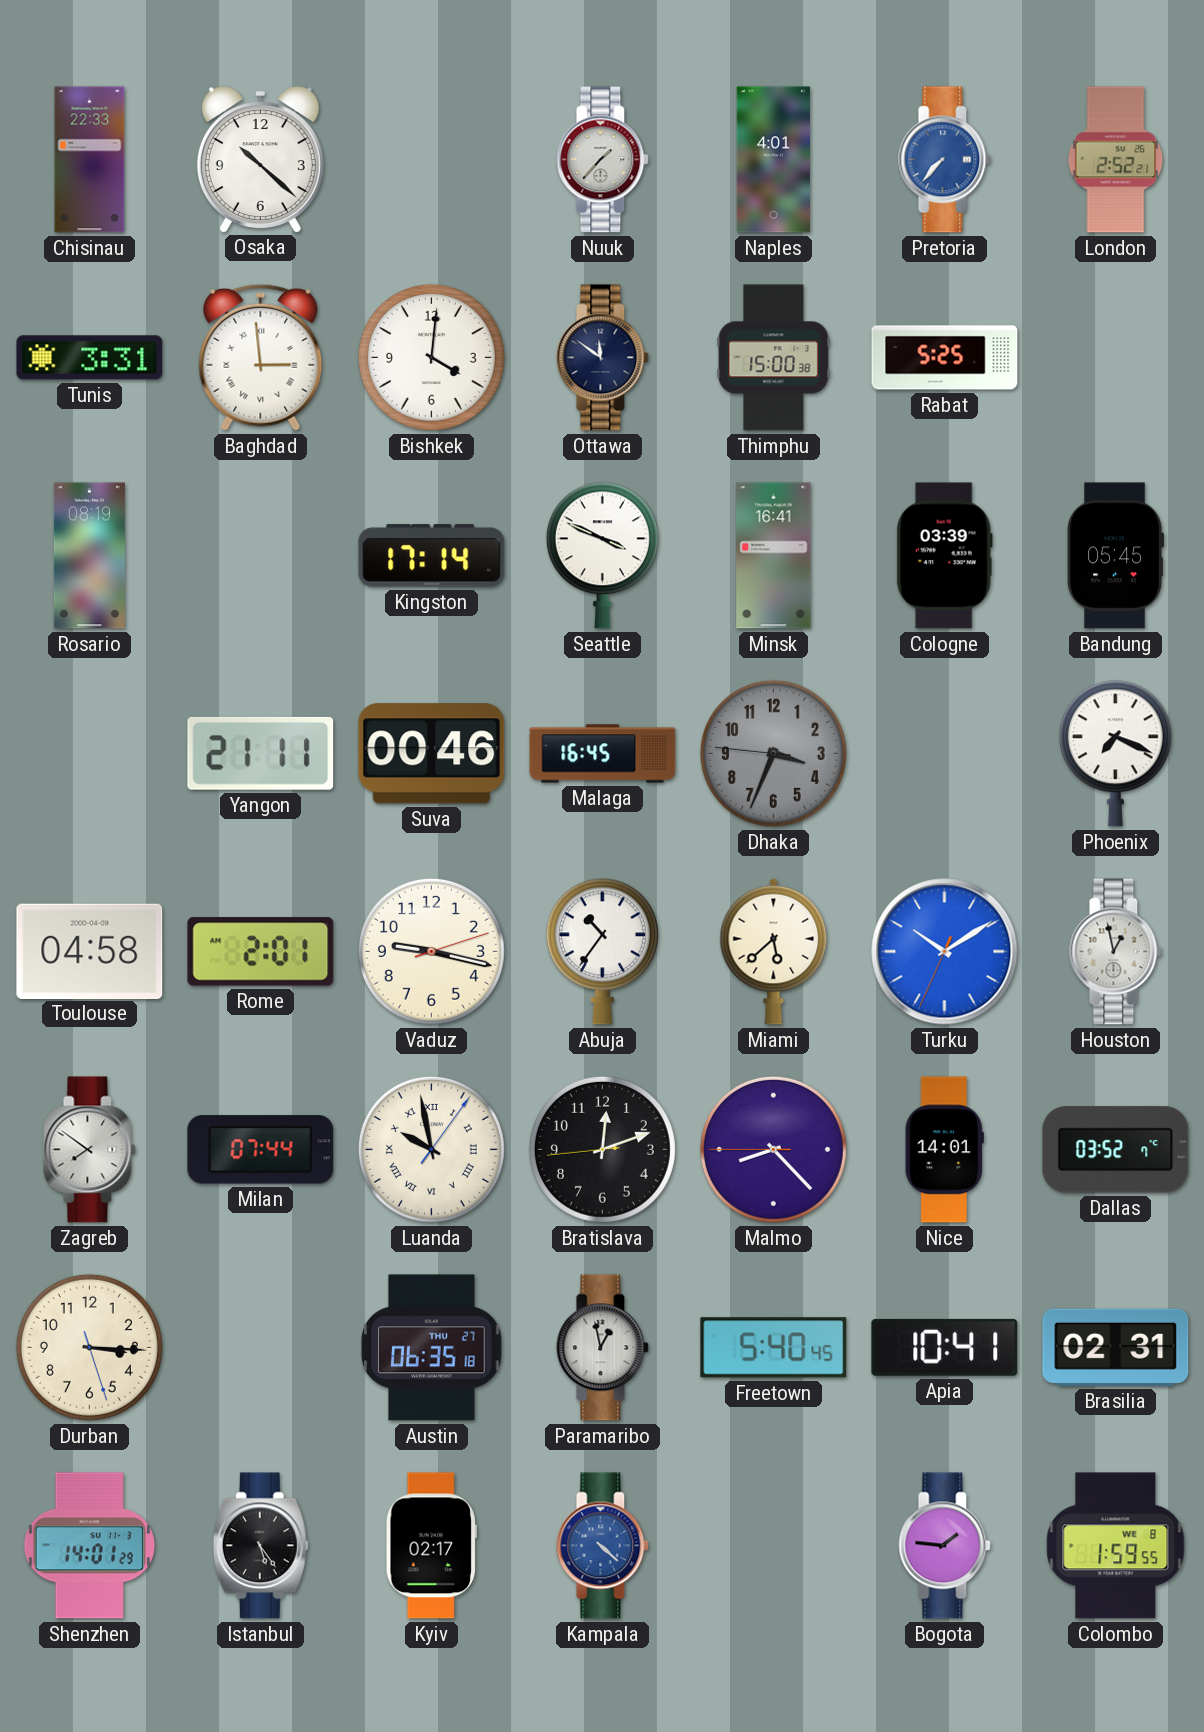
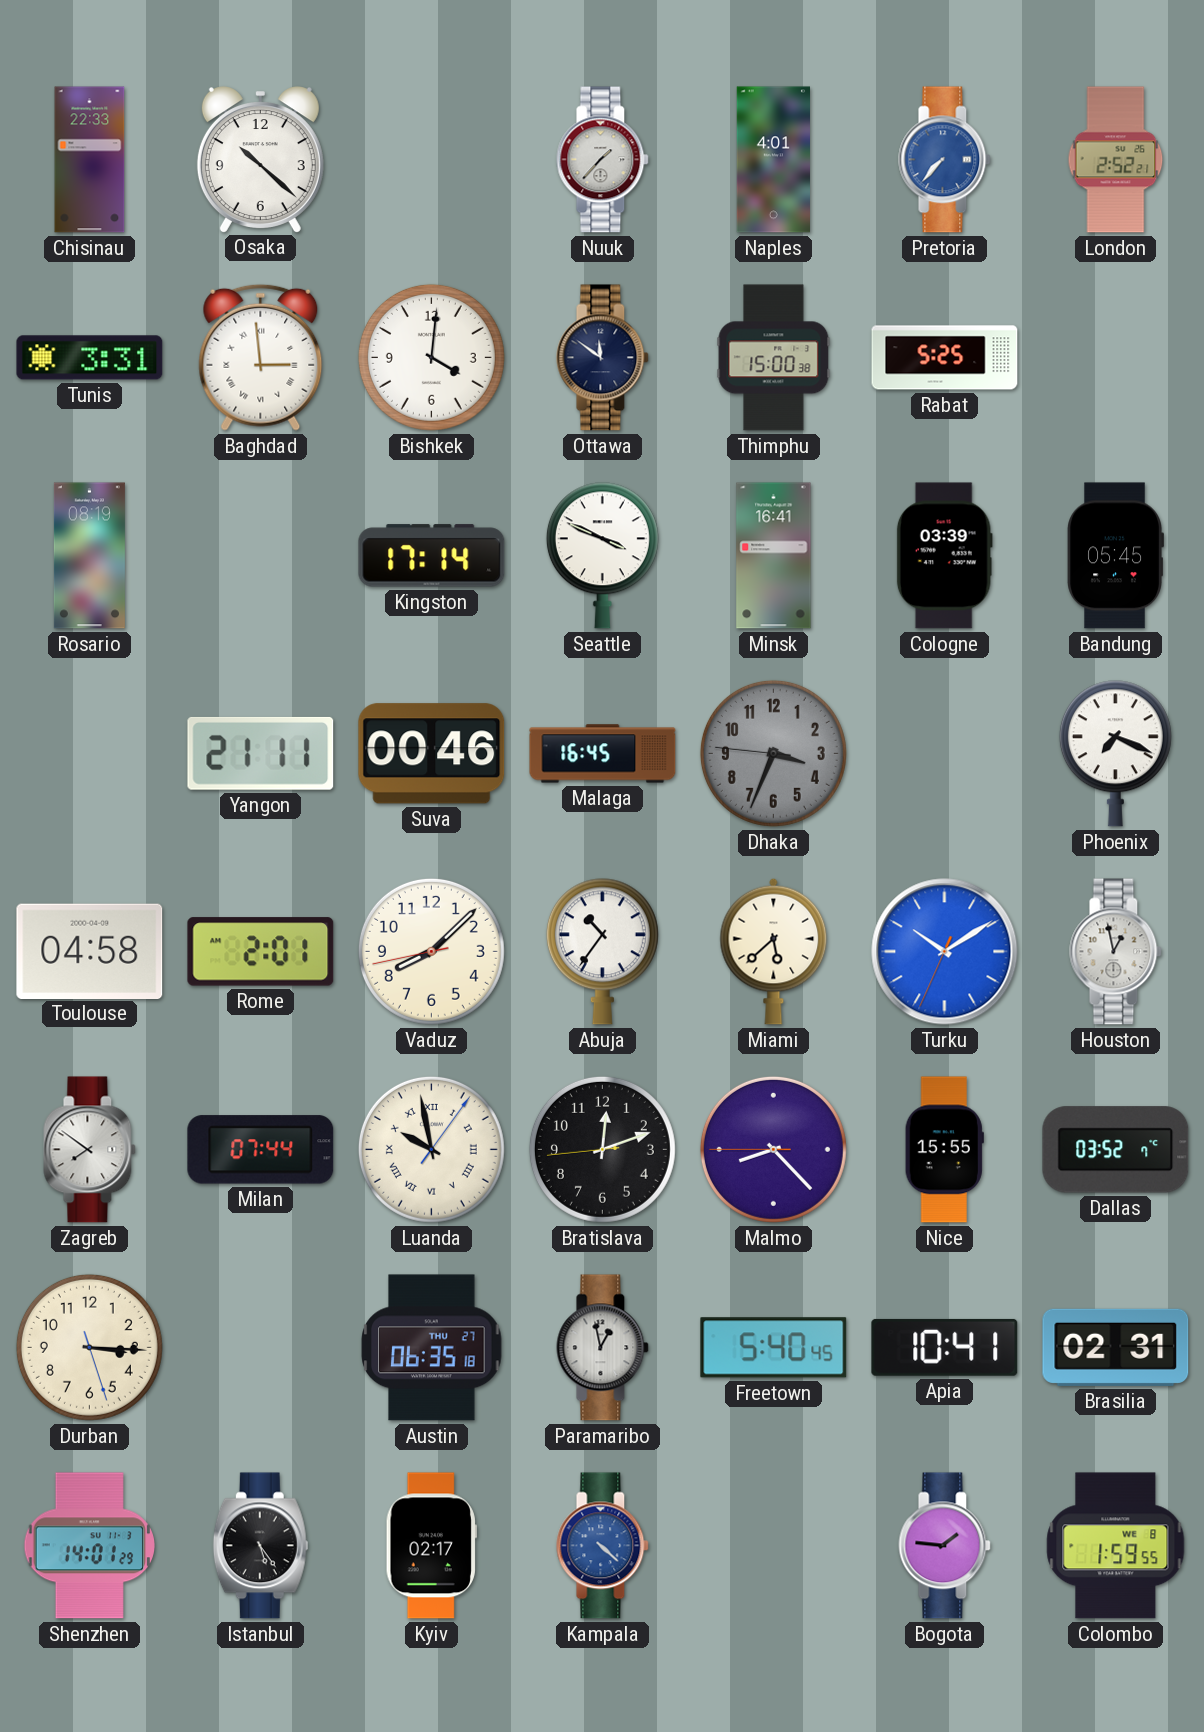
Vaduz: 9:17 -> 8:07
Nice: 14:01 -> 15:55
